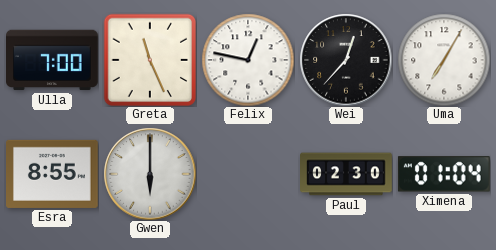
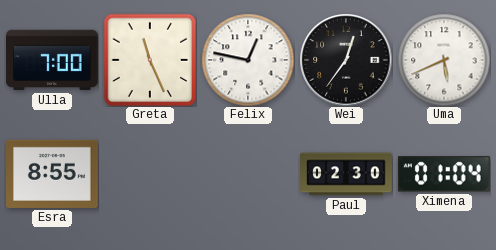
Wei: 12:37 -> 12:36
Uma: 7:05 -> 5:41
Gwen: 6:00 -> none
